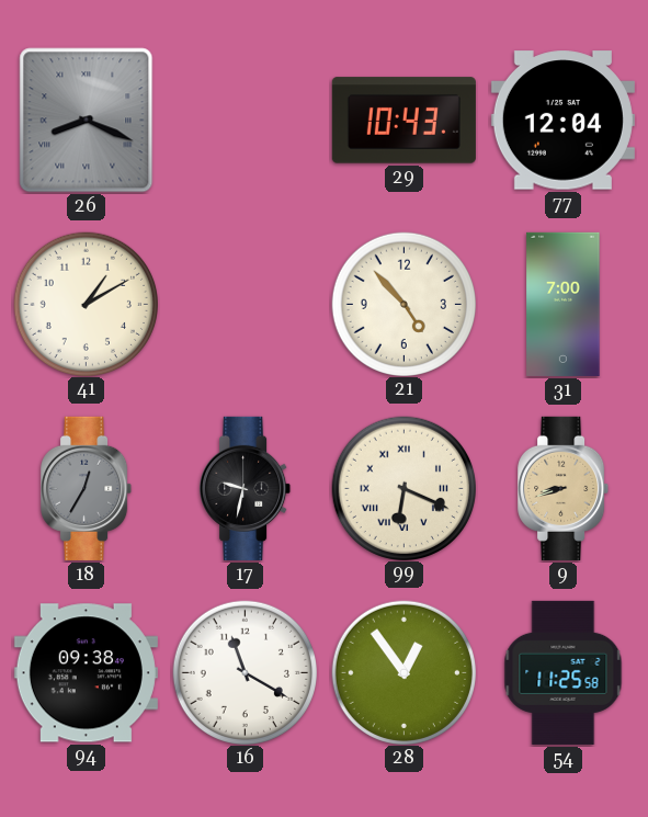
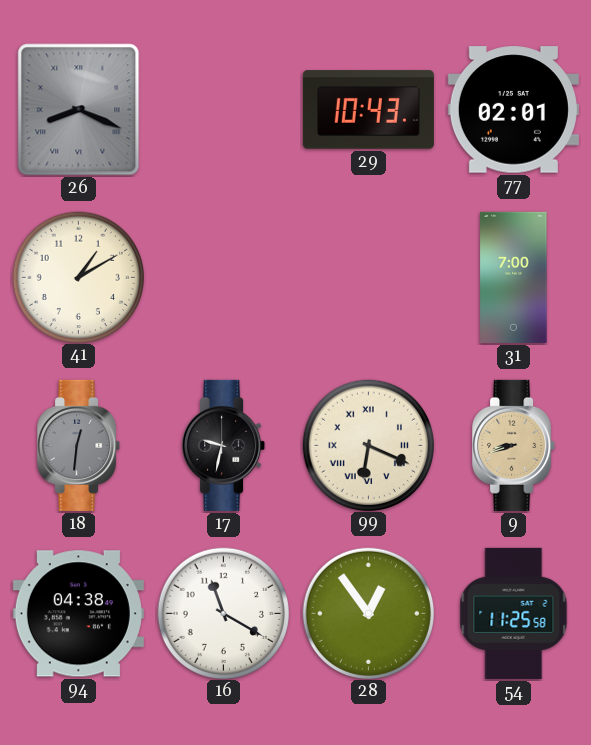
77: 12:04 -> 02:01
21: 4:53 -> none
18: 12:35 -> 12:31
94: 09:38 -> 04:38
